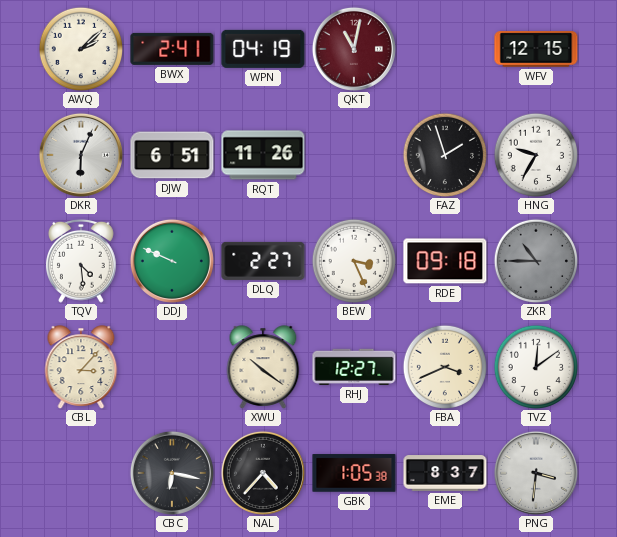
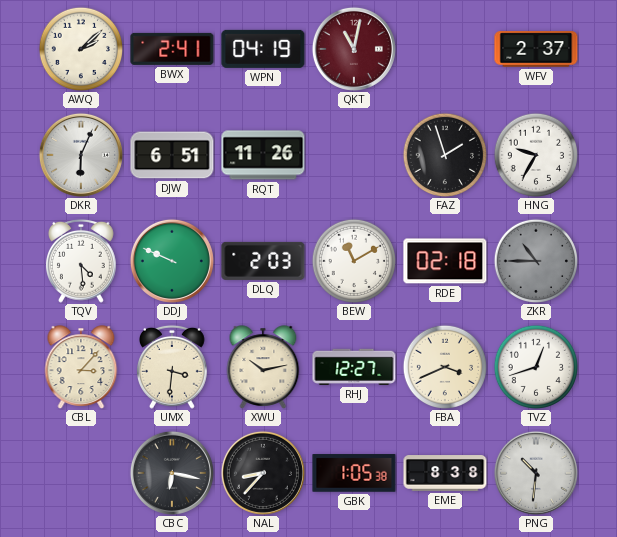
WFV: 12:15 -> 2:37
DLQ: 2:27 -> 2:03
BEW: 3:26 -> 11:10
RDE: 09:18 -> 02:18
UMX: none -> 3:31
XWU: 10:21 -> 10:13
TVZ: 12:09 -> 12:42
NAL: 4:37 -> 8:37
EME: 8:37 -> 8:38
PNG: 3:31 -> 10:31
